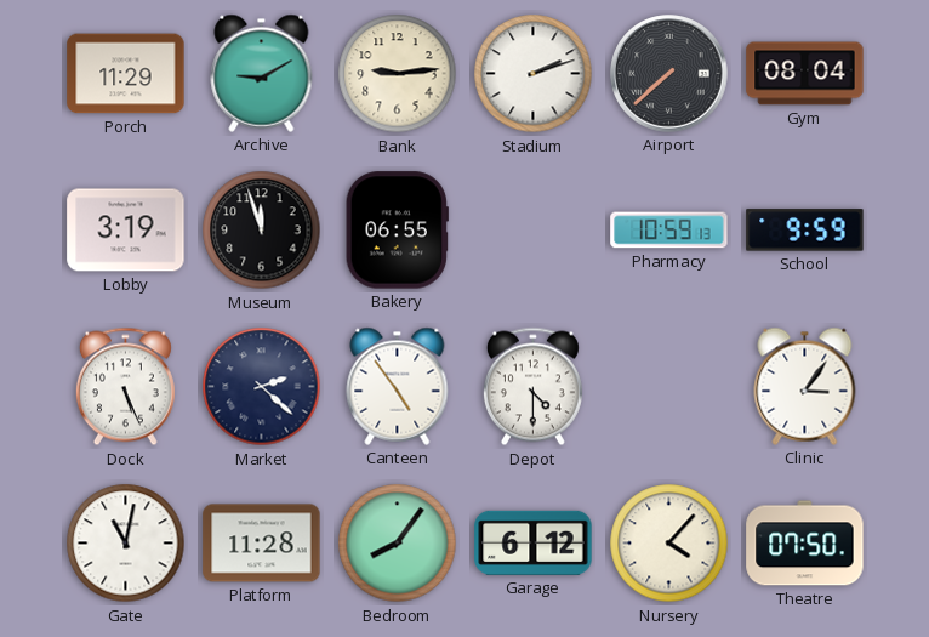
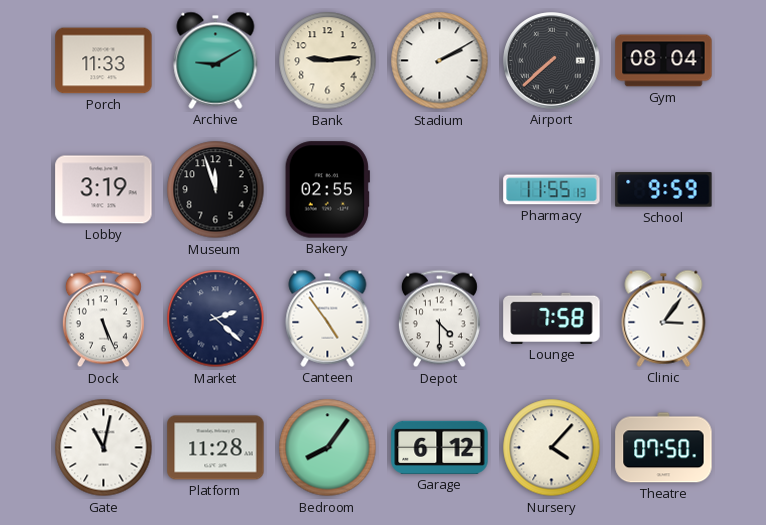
Porch: 11:29 -> 11:33
Stadium: 2:12 -> 2:10
Bakery: 06:55 -> 02:55
Pharmacy: 10:59 -> 11:55
Lounge: none -> 7:58
